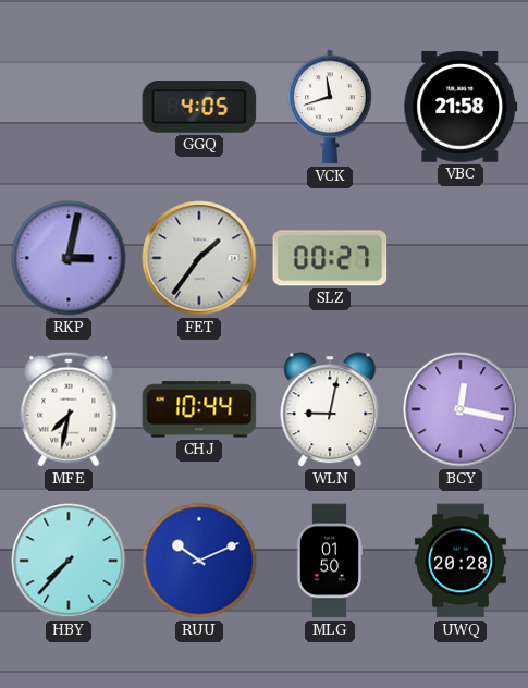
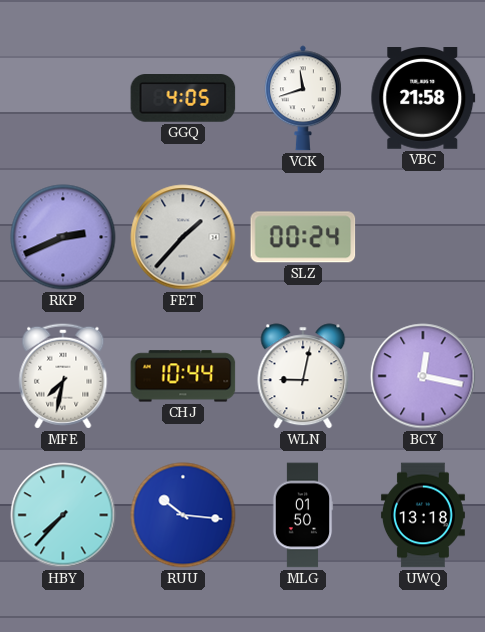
RKP: 3:02 -> 2:41
FET: 1:36 -> 1:37
SLZ: 00:27 -> 00:24
RUU: 10:11 -> 10:16
UWQ: 20:28 -> 13:18
